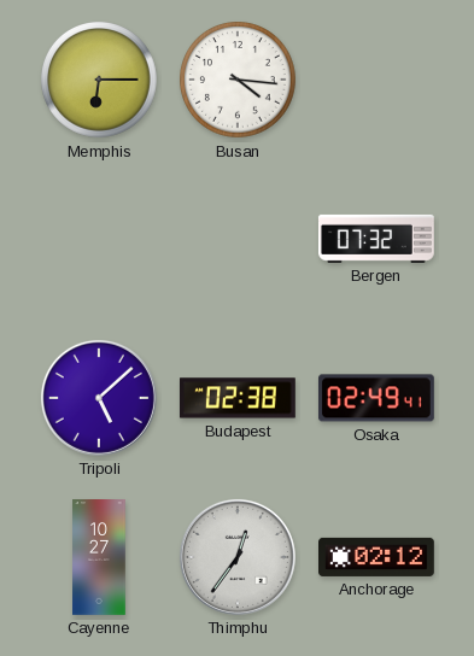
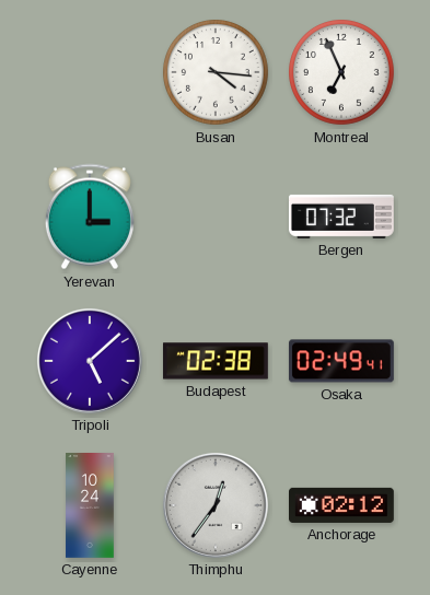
Memphis: 6:15 -> none
Montreal: none -> 6:56
Yerevan: none -> 3:00
Cayenne: 10:27 -> 10:24
